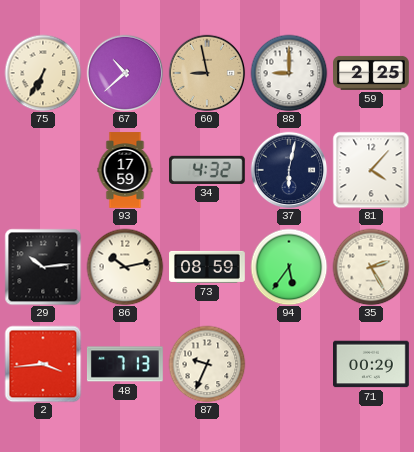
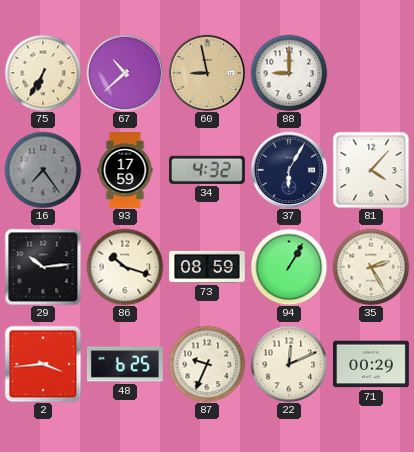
59: 2:25 -> none
16: none -> 7:24
37: 6:02 -> 6:05
86: 10:13 -> 10:18
94: 5:36 -> 1:05
48: 7:13 -> 6:25
22: none -> 12:11
